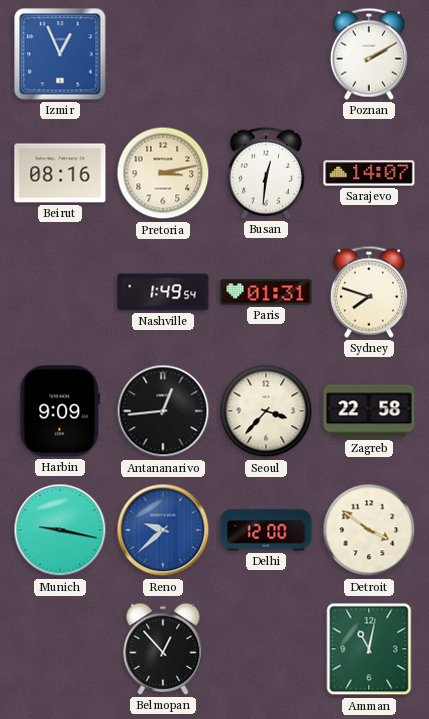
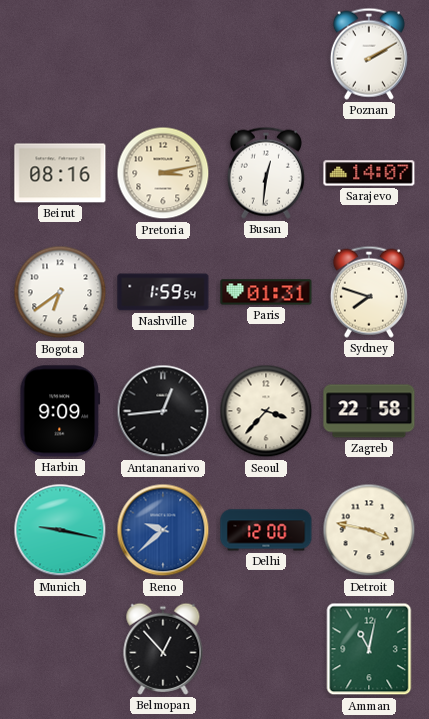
Izmir: 12:56 -> none
Bogota: none -> 6:39
Nashville: 1:49 -> 1:59
Detroit: 3:51 -> 3:47
